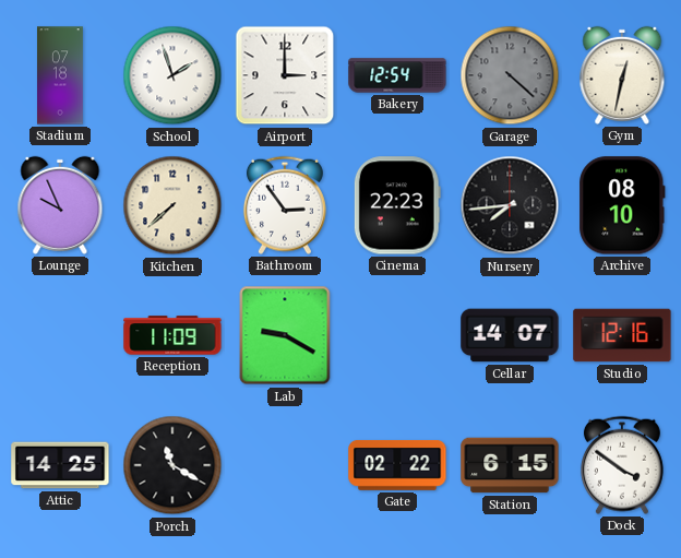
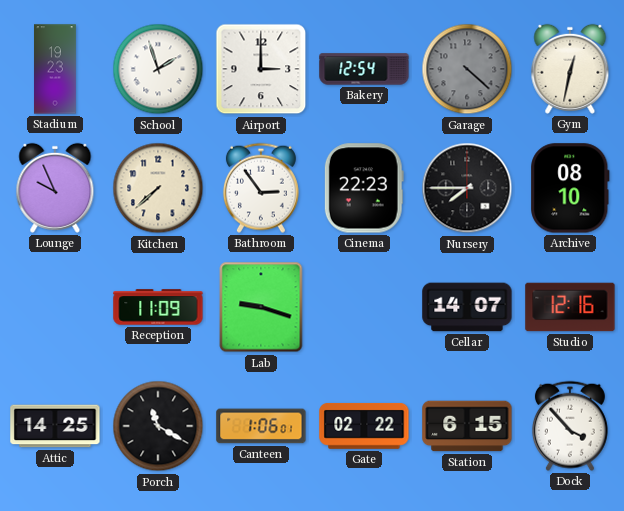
Stadium: 07:18 -> 19:23
Nursery: 7:44 -> 7:45
Lab: 9:20 -> 9:18
Canteen: none -> 1:06
Dock: 3:51 -> 3:53
